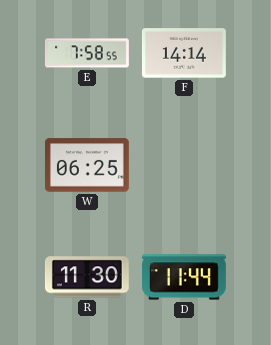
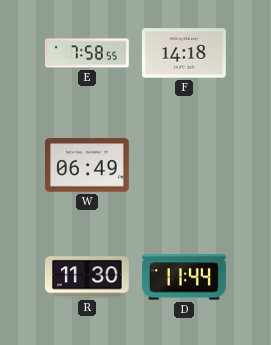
F: 14:14 -> 14:18
W: 06:25 -> 06:49
